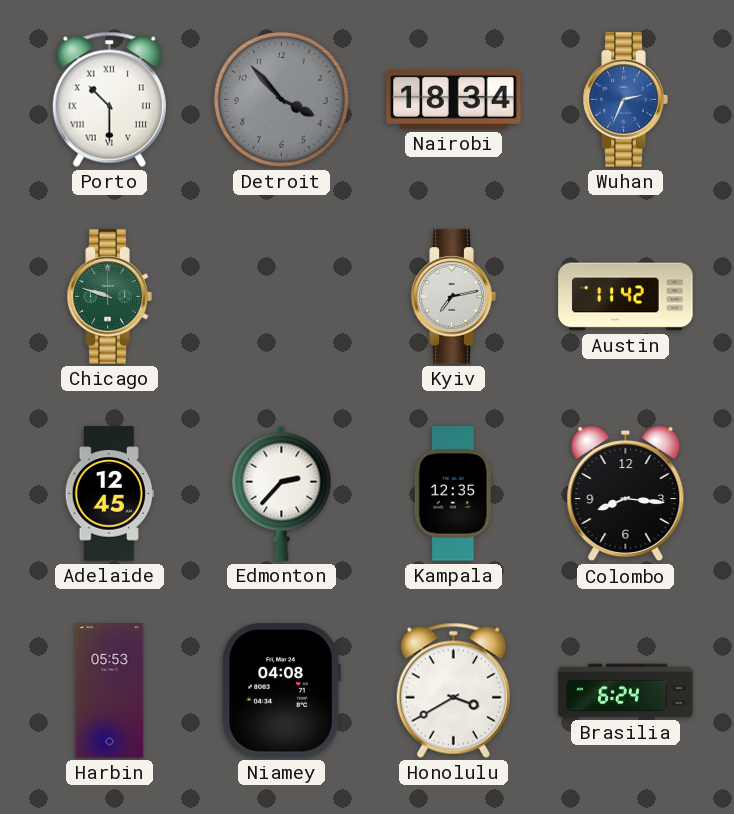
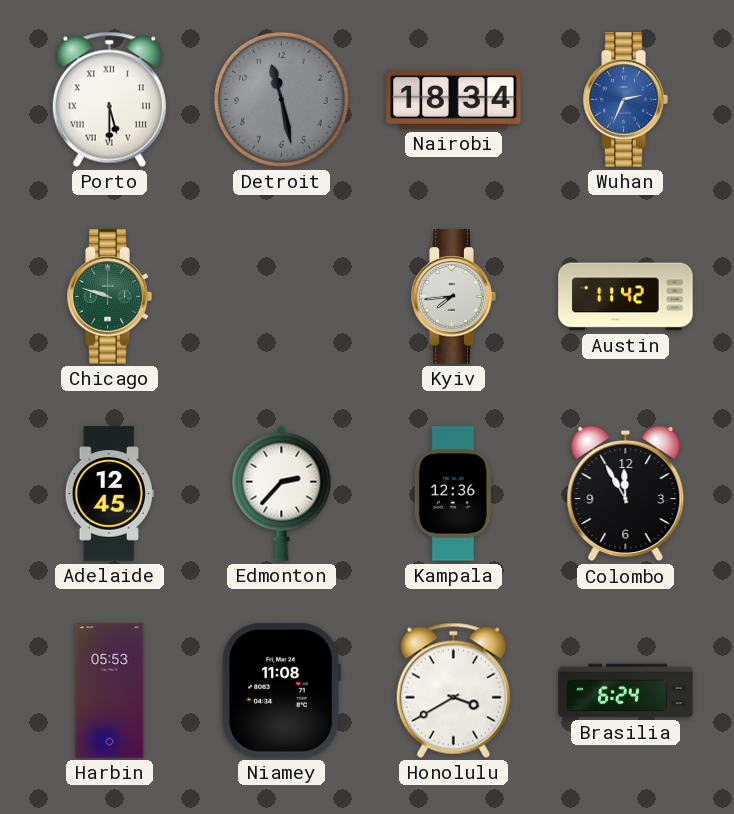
Porto: 10:30 -> 5:30
Detroit: 3:53 -> 11:28
Kyiv: 7:13 -> 7:44
Kampala: 12:35 -> 12:36
Colombo: 8:16 -> 11:55
Niamey: 04:08 -> 11:08
